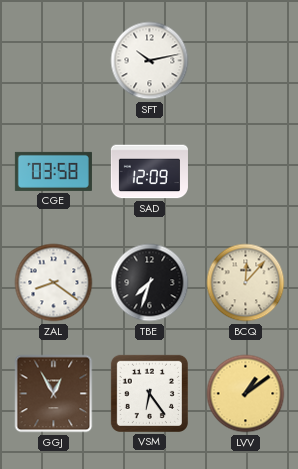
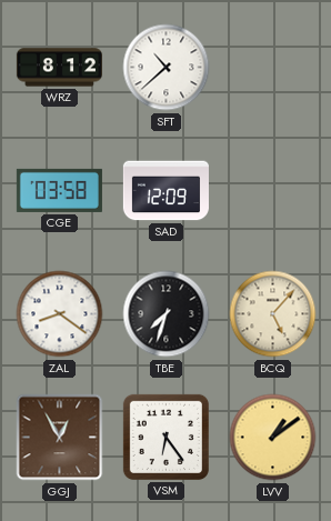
WRZ: none -> 8:12
SFT: 10:13 -> 10:38
BCQ: 12:07 -> 5:07
